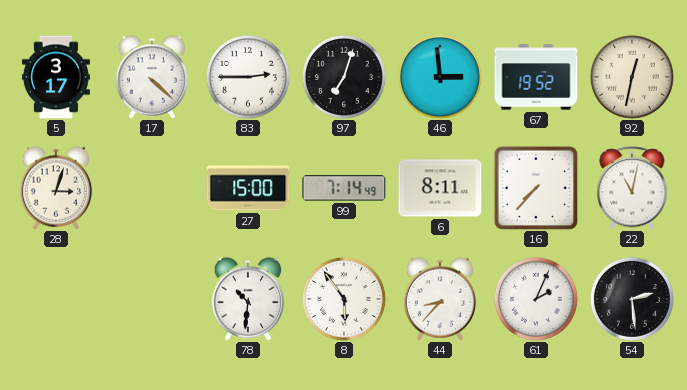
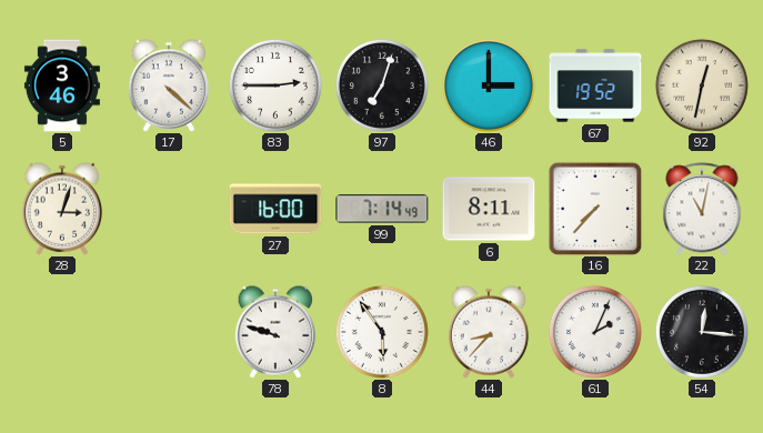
5: 3:17 -> 3:46
46: 2:59 -> 3:00
27: 15:00 -> 16:00
78: 10:31 -> 9:48
54: 2:29 -> 12:16
